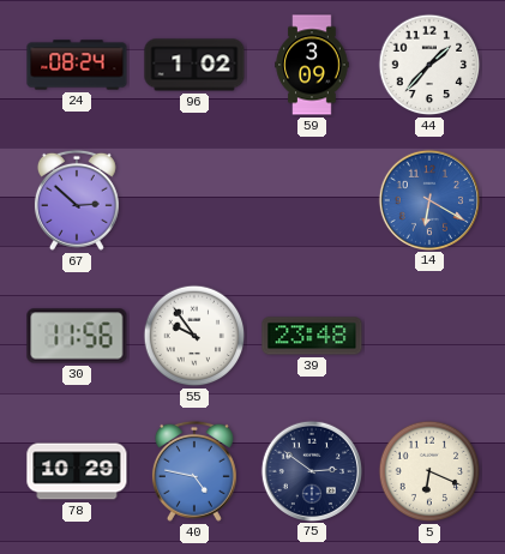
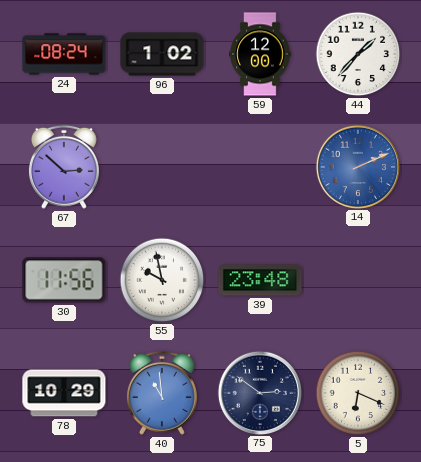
59: 3:09 -> 12:00
14: 6:20 -> 2:11
55: 9:54 -> 9:58
40: 4:47 -> 10:59
